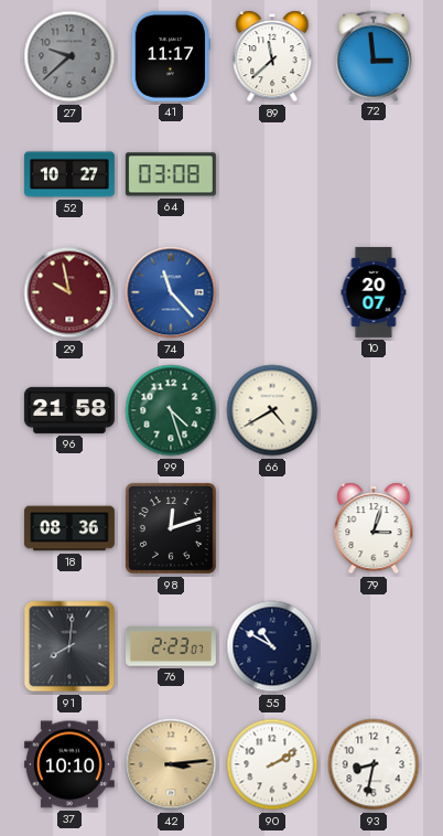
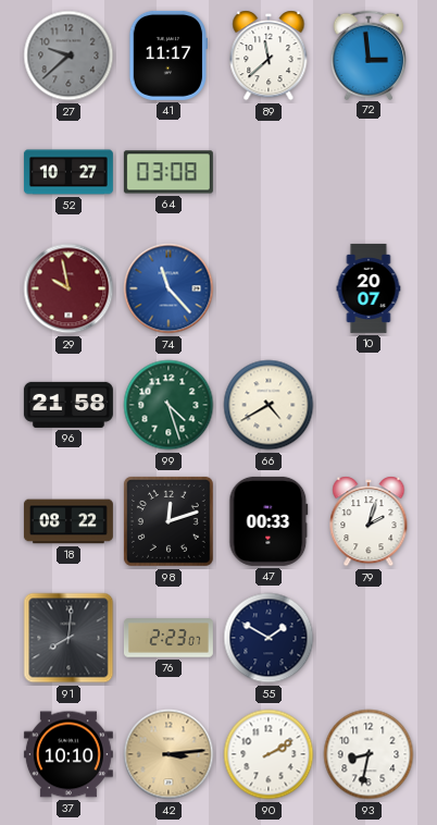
18: 08:36 -> 08:22
47: none -> 00:33
79: 3:03 -> 2:03
55: 10:50 -> 1:50
